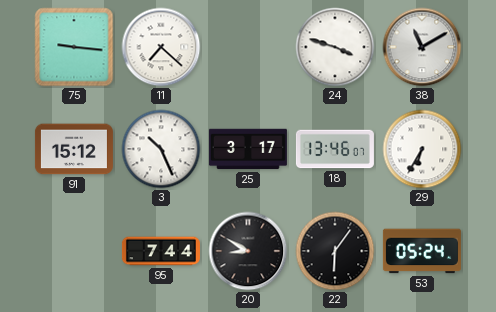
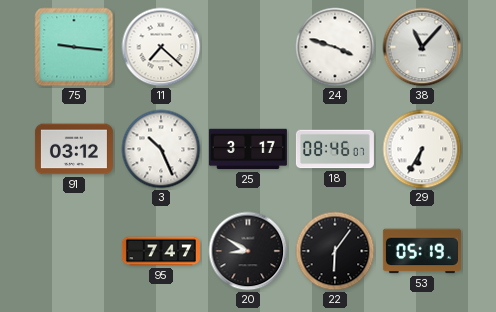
38: 11:10 -> 11:07
91: 15:12 -> 03:12
18: 13:46 -> 08:46
95: 7:44 -> 7:47
53: 05:24 -> 05:19
